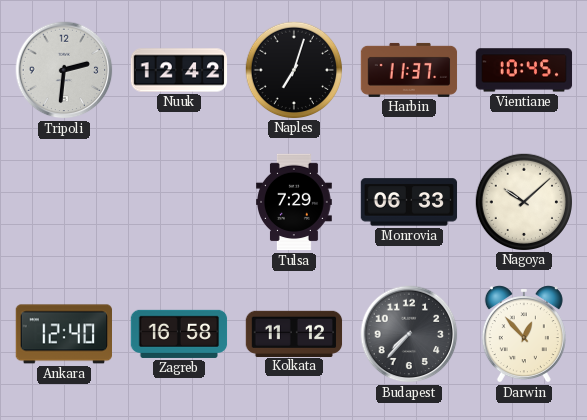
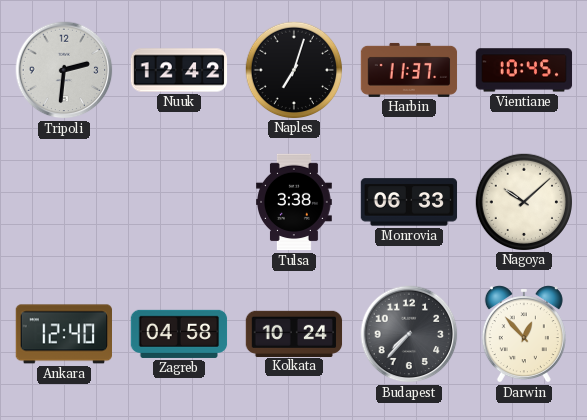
Tulsa: 7:29 -> 3:38
Zagreb: 16:58 -> 04:58
Kolkata: 11:12 -> 10:24
